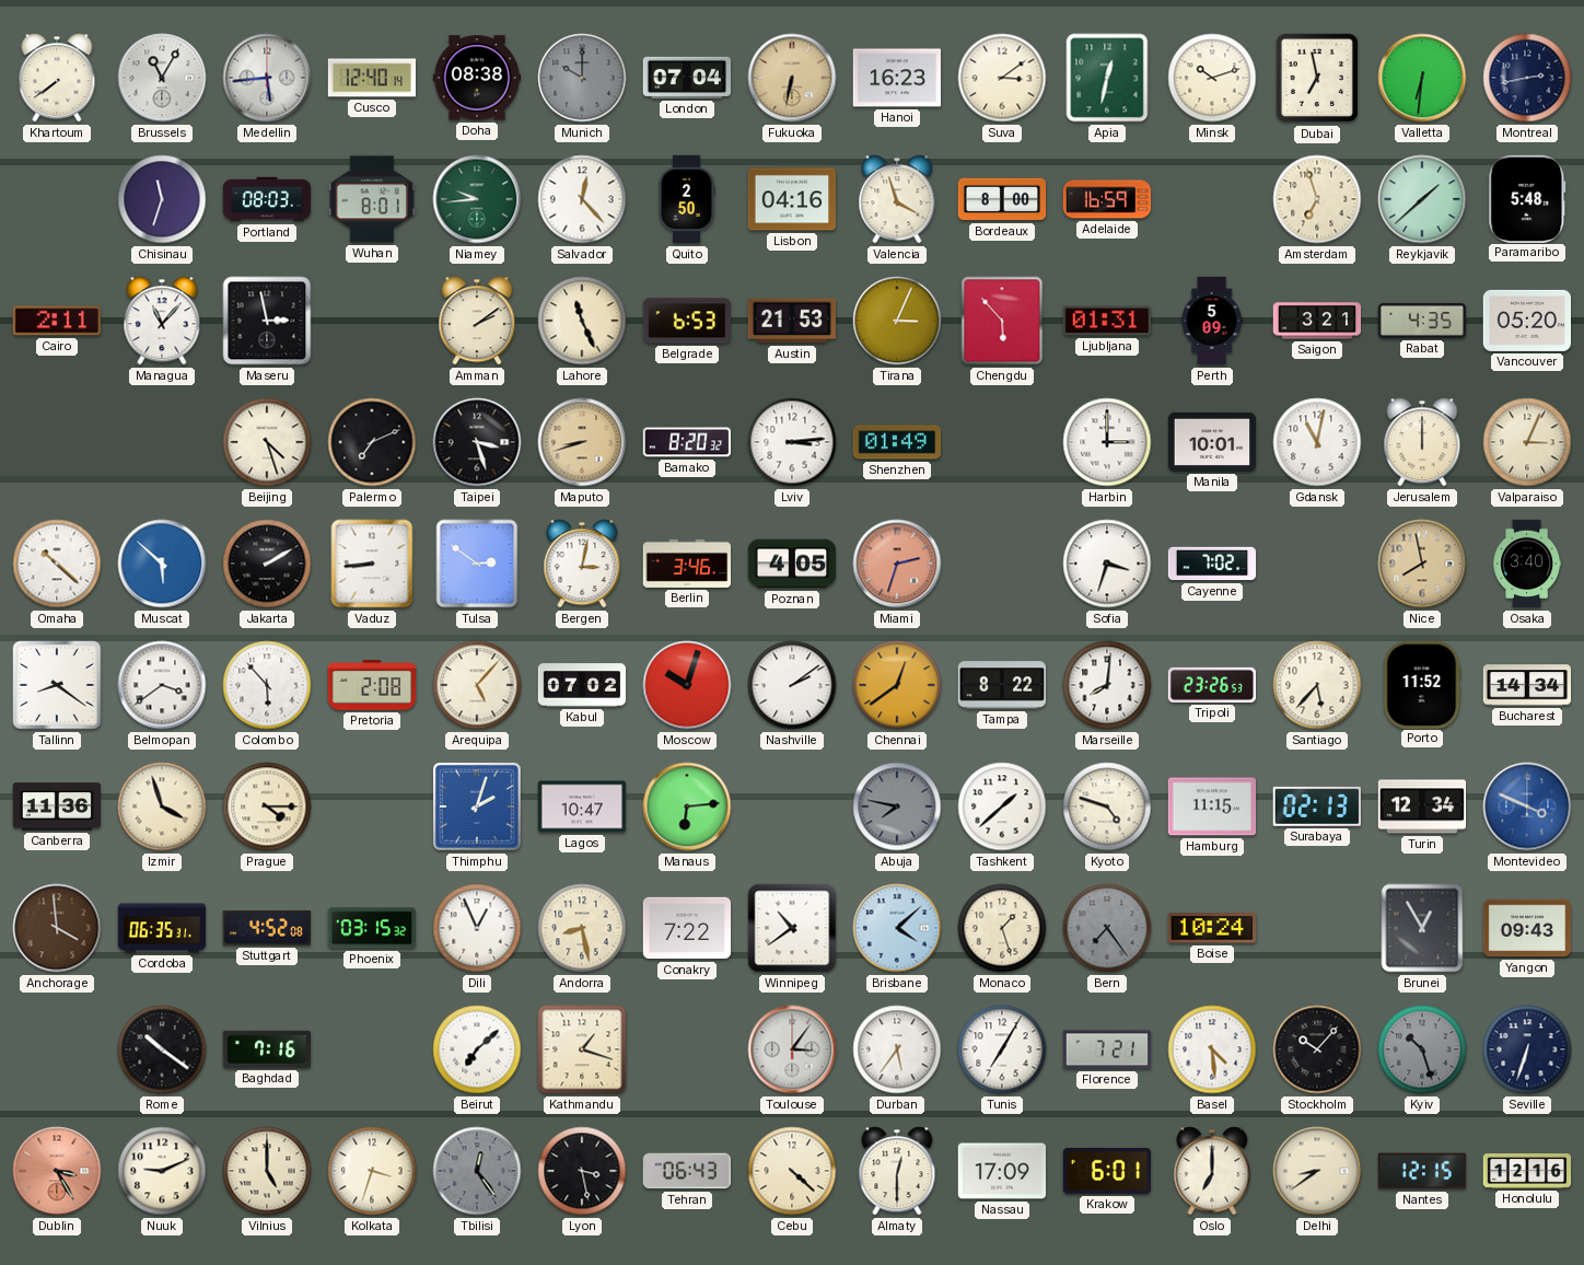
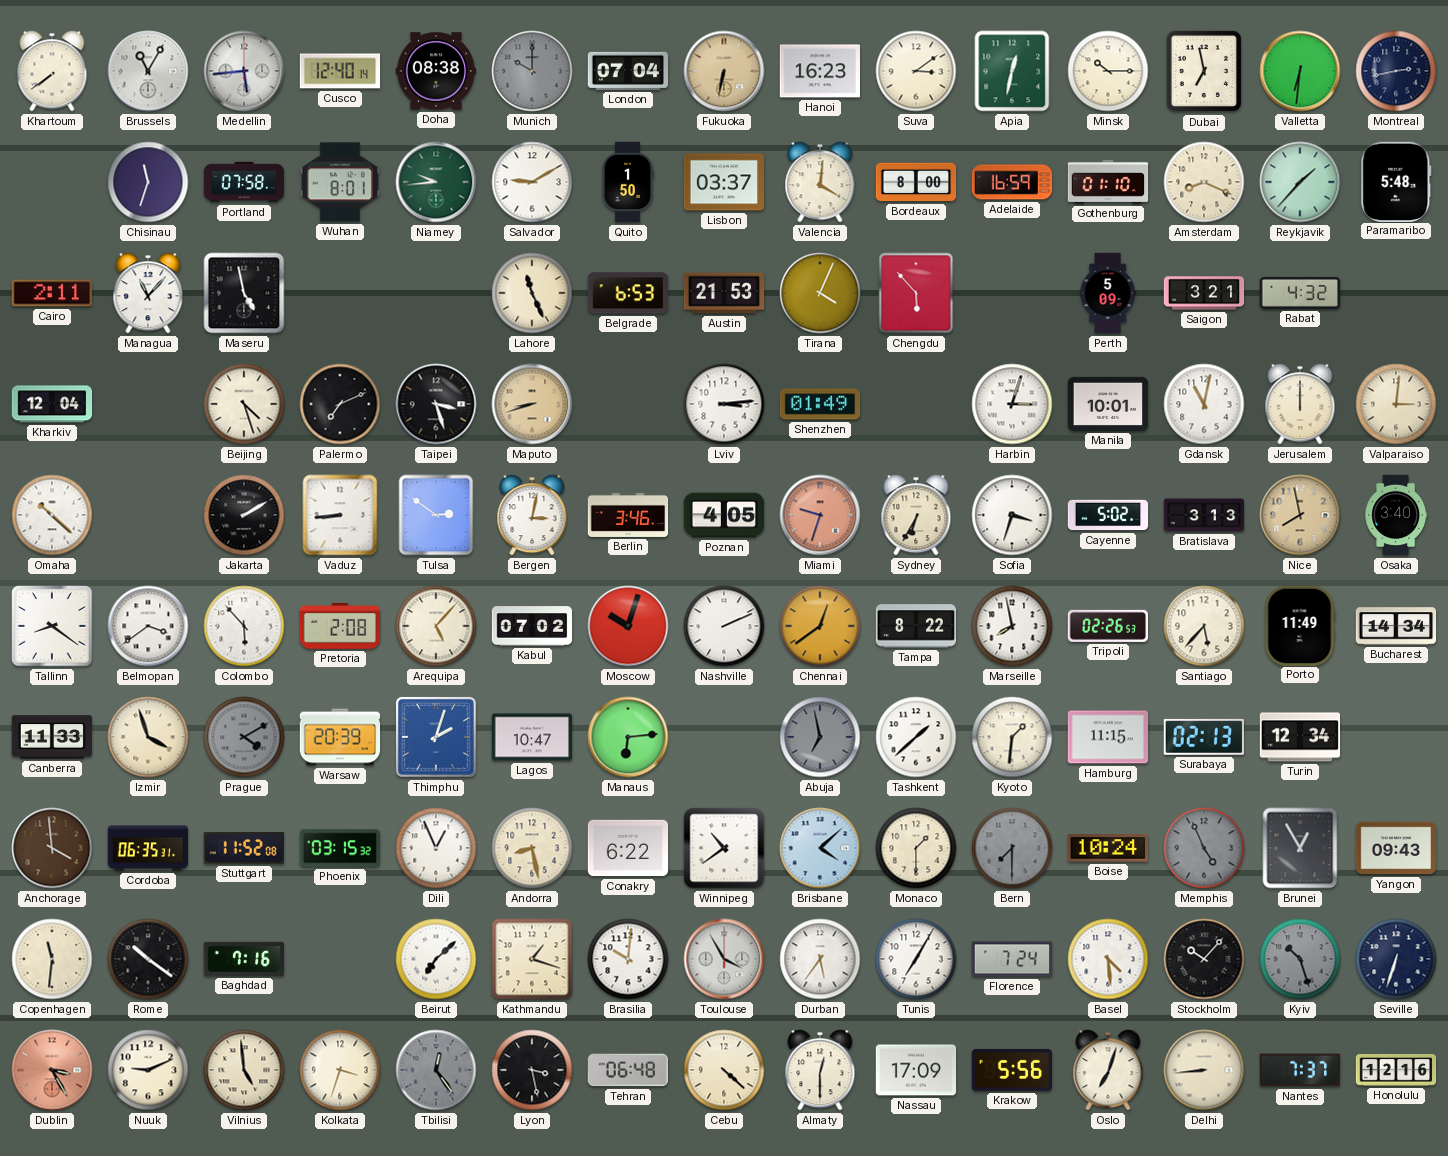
Minsk: 10:12 -> 10:15
Portland: 08:03 -> 07:58
Salvador: 12:23 -> 9:10
Quito: 2:50 -> 1:50
Lisbon: 04:16 -> 03:37
Valencia: 3:57 -> 4:01
Gothenburg: none -> 01:10
Amsterdam: 6:57 -> 8:19
Reykjavik: 1:38 -> 1:37
Maseru: 2:58 -> 4:58
Amman: 2:09 -> none
Tirana: 3:04 -> 4:04
Ljubljana: 01:31 -> none
Rabat: 4:35 -> 4:32
Vancouver: 05:20 -> none
Kharkiv: none -> 12:04
Bamako: 8:20 -> none
Harbin: 3:00 -> 3:03
Valparaiso: 3:04 -> 3:01
Muscat: 5:52 -> none
Miami: 2:33 -> 9:33
Sydney: none -> 6:35
Cayenne: 7:02 -> 5:02
Bratislava: none -> 3:13
Nashville: 2:09 -> 2:11
Marseille: 8:01 -> 7:58
Tripoli: 23:26 -> 02:26
Porto: 11:52 -> 11:49
Canberra: 11:36 -> 11:33
Prague: 4:15 -> 4:10
Prague dial: cream -> grey
Warsaw: none -> 20:39
Abuja: 7:47 -> 6:58
Kyoto: 4:48 -> 1:31
Montevideo: 3:49 -> none
Stuttgart: 4:52 -> 11:52
Conakry: 7:22 -> 6:22
Monaco: 1:27 -> 1:30
Bern: 7:24 -> 7:30
Memphis: none -> 4:56
Copenhagen: none -> 11:31
Brasilia: none -> 10:01
Toulouse: 3:06 -> 3:55
Florence: 7:21 -> 7:24
Vilnius: 5:00 -> 4:59
Tehran: 06:43 -> 06:48
Krakow: 6:01 -> 5:56
Oslo: 7:00 -> 7:03
Delhi: 8:39 -> 8:44
Nantes: 12:15 -> 7:37
